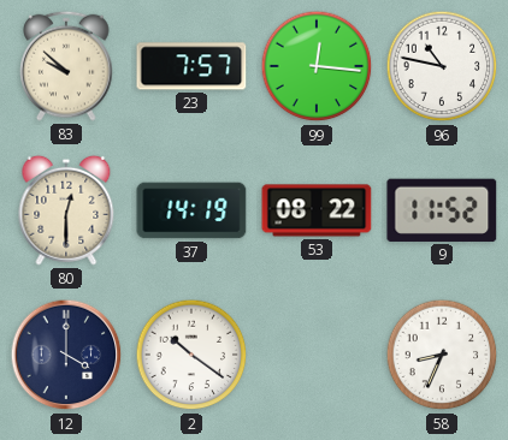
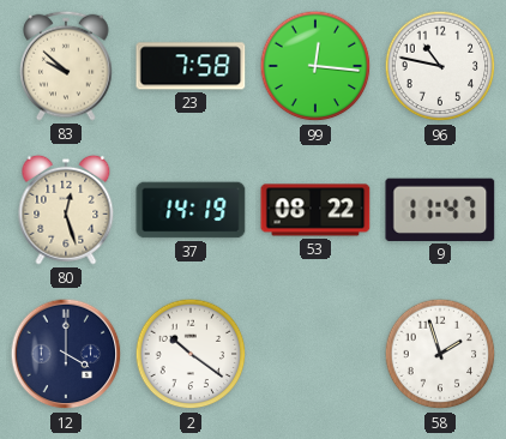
23: 7:57 -> 7:58
80: 12:30 -> 12:27
9: 11:52 -> 11:47
58: 8:34 -> 1:57
